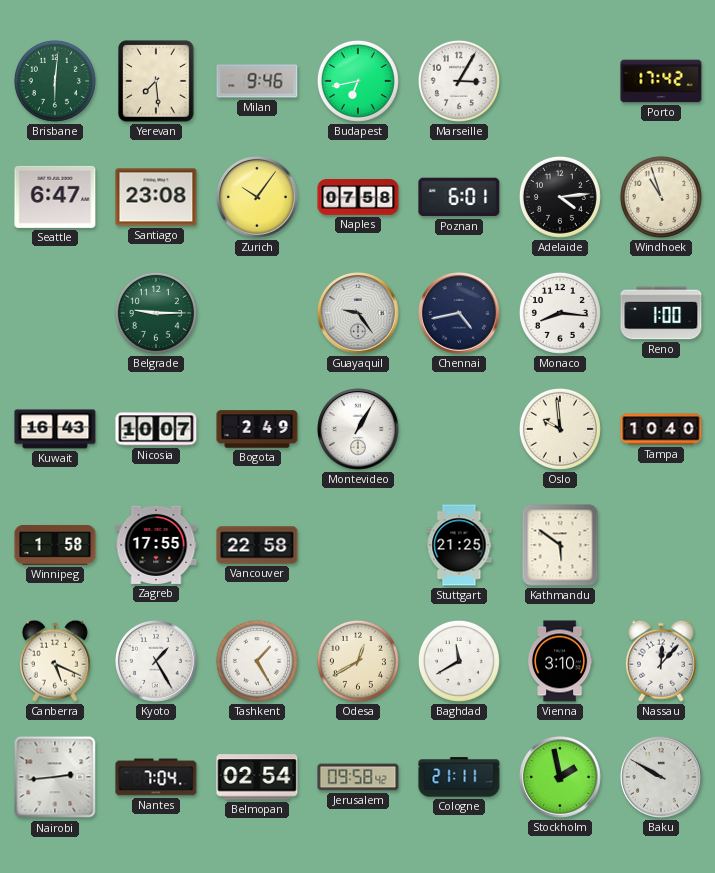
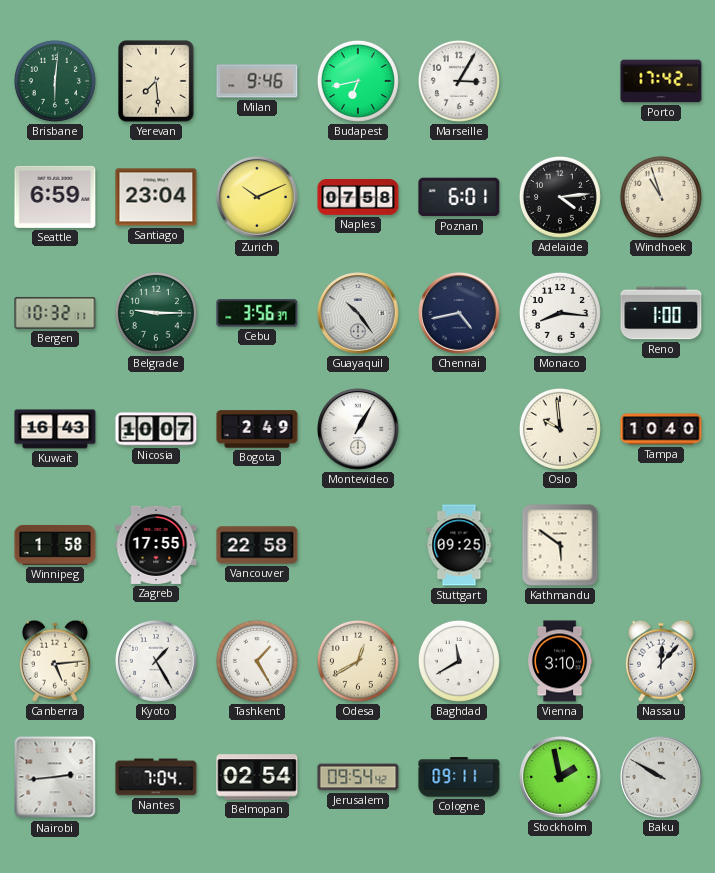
Seattle: 6:47 -> 6:59
Santiago: 23:08 -> 23:04
Zurich: 10:06 -> 10:11
Bergen: none -> 10:32
Cebu: none -> 3:56
Guayaquil: 9:24 -> 10:24
Stuttgart: 21:25 -> 09:25
Canberra: 5:19 -> 5:14
Jerusalem: 09:58 -> 09:54
Cologne: 21:11 -> 09:11
